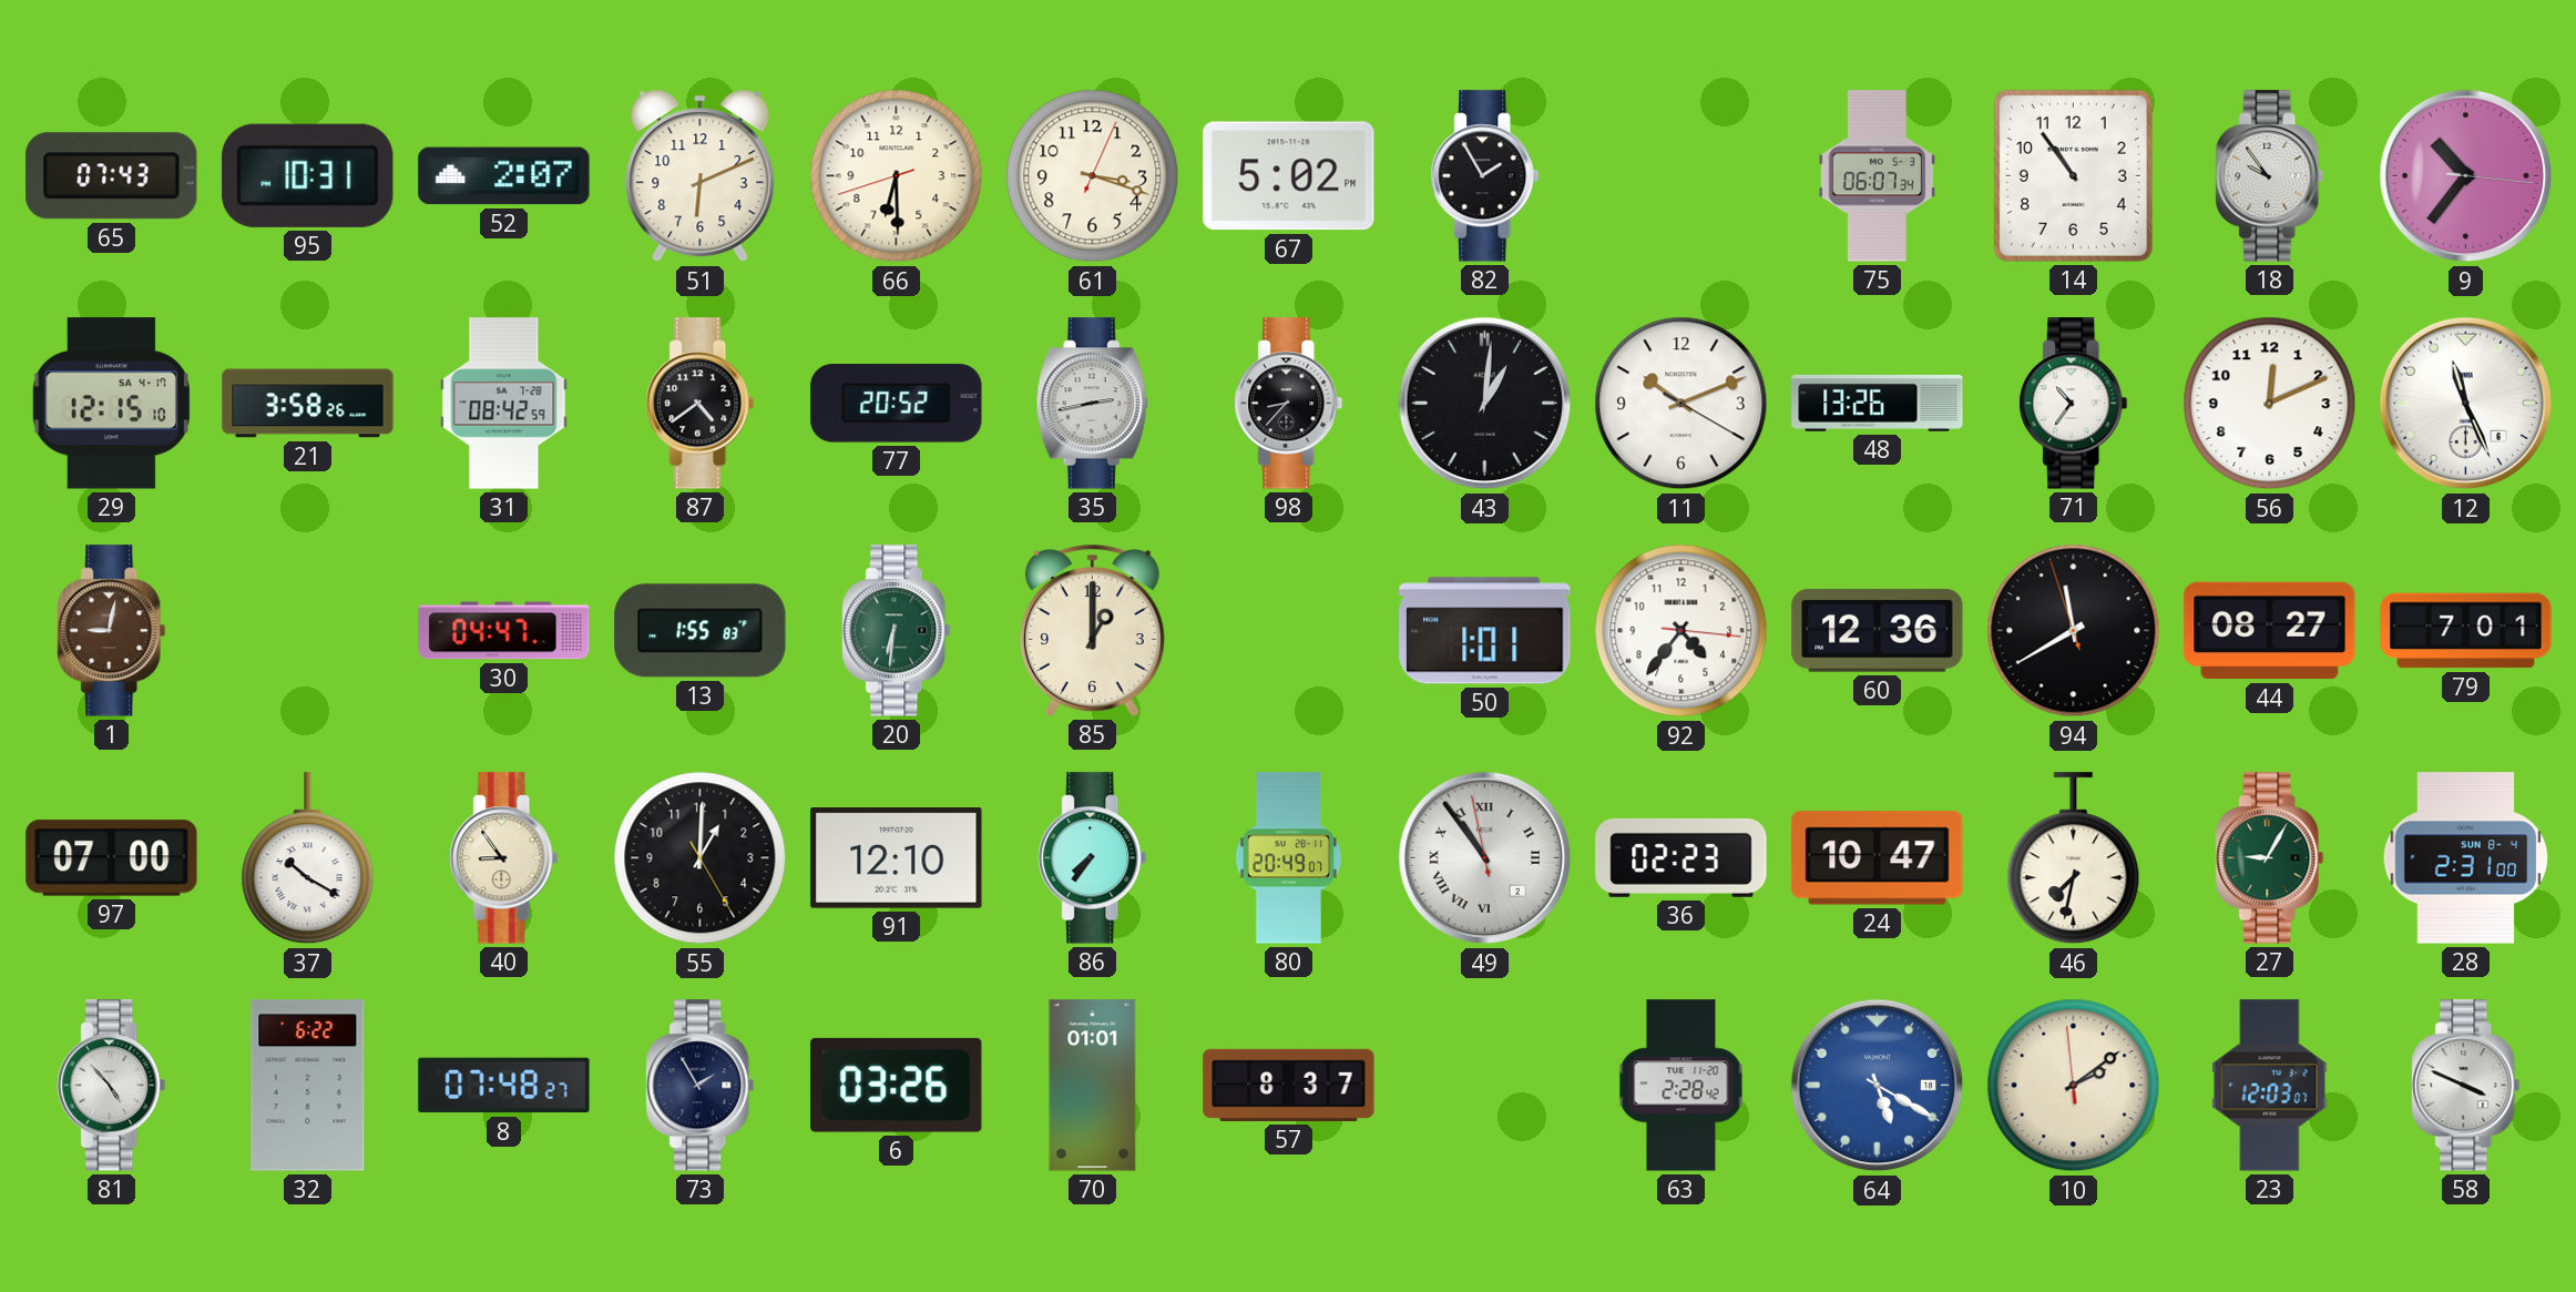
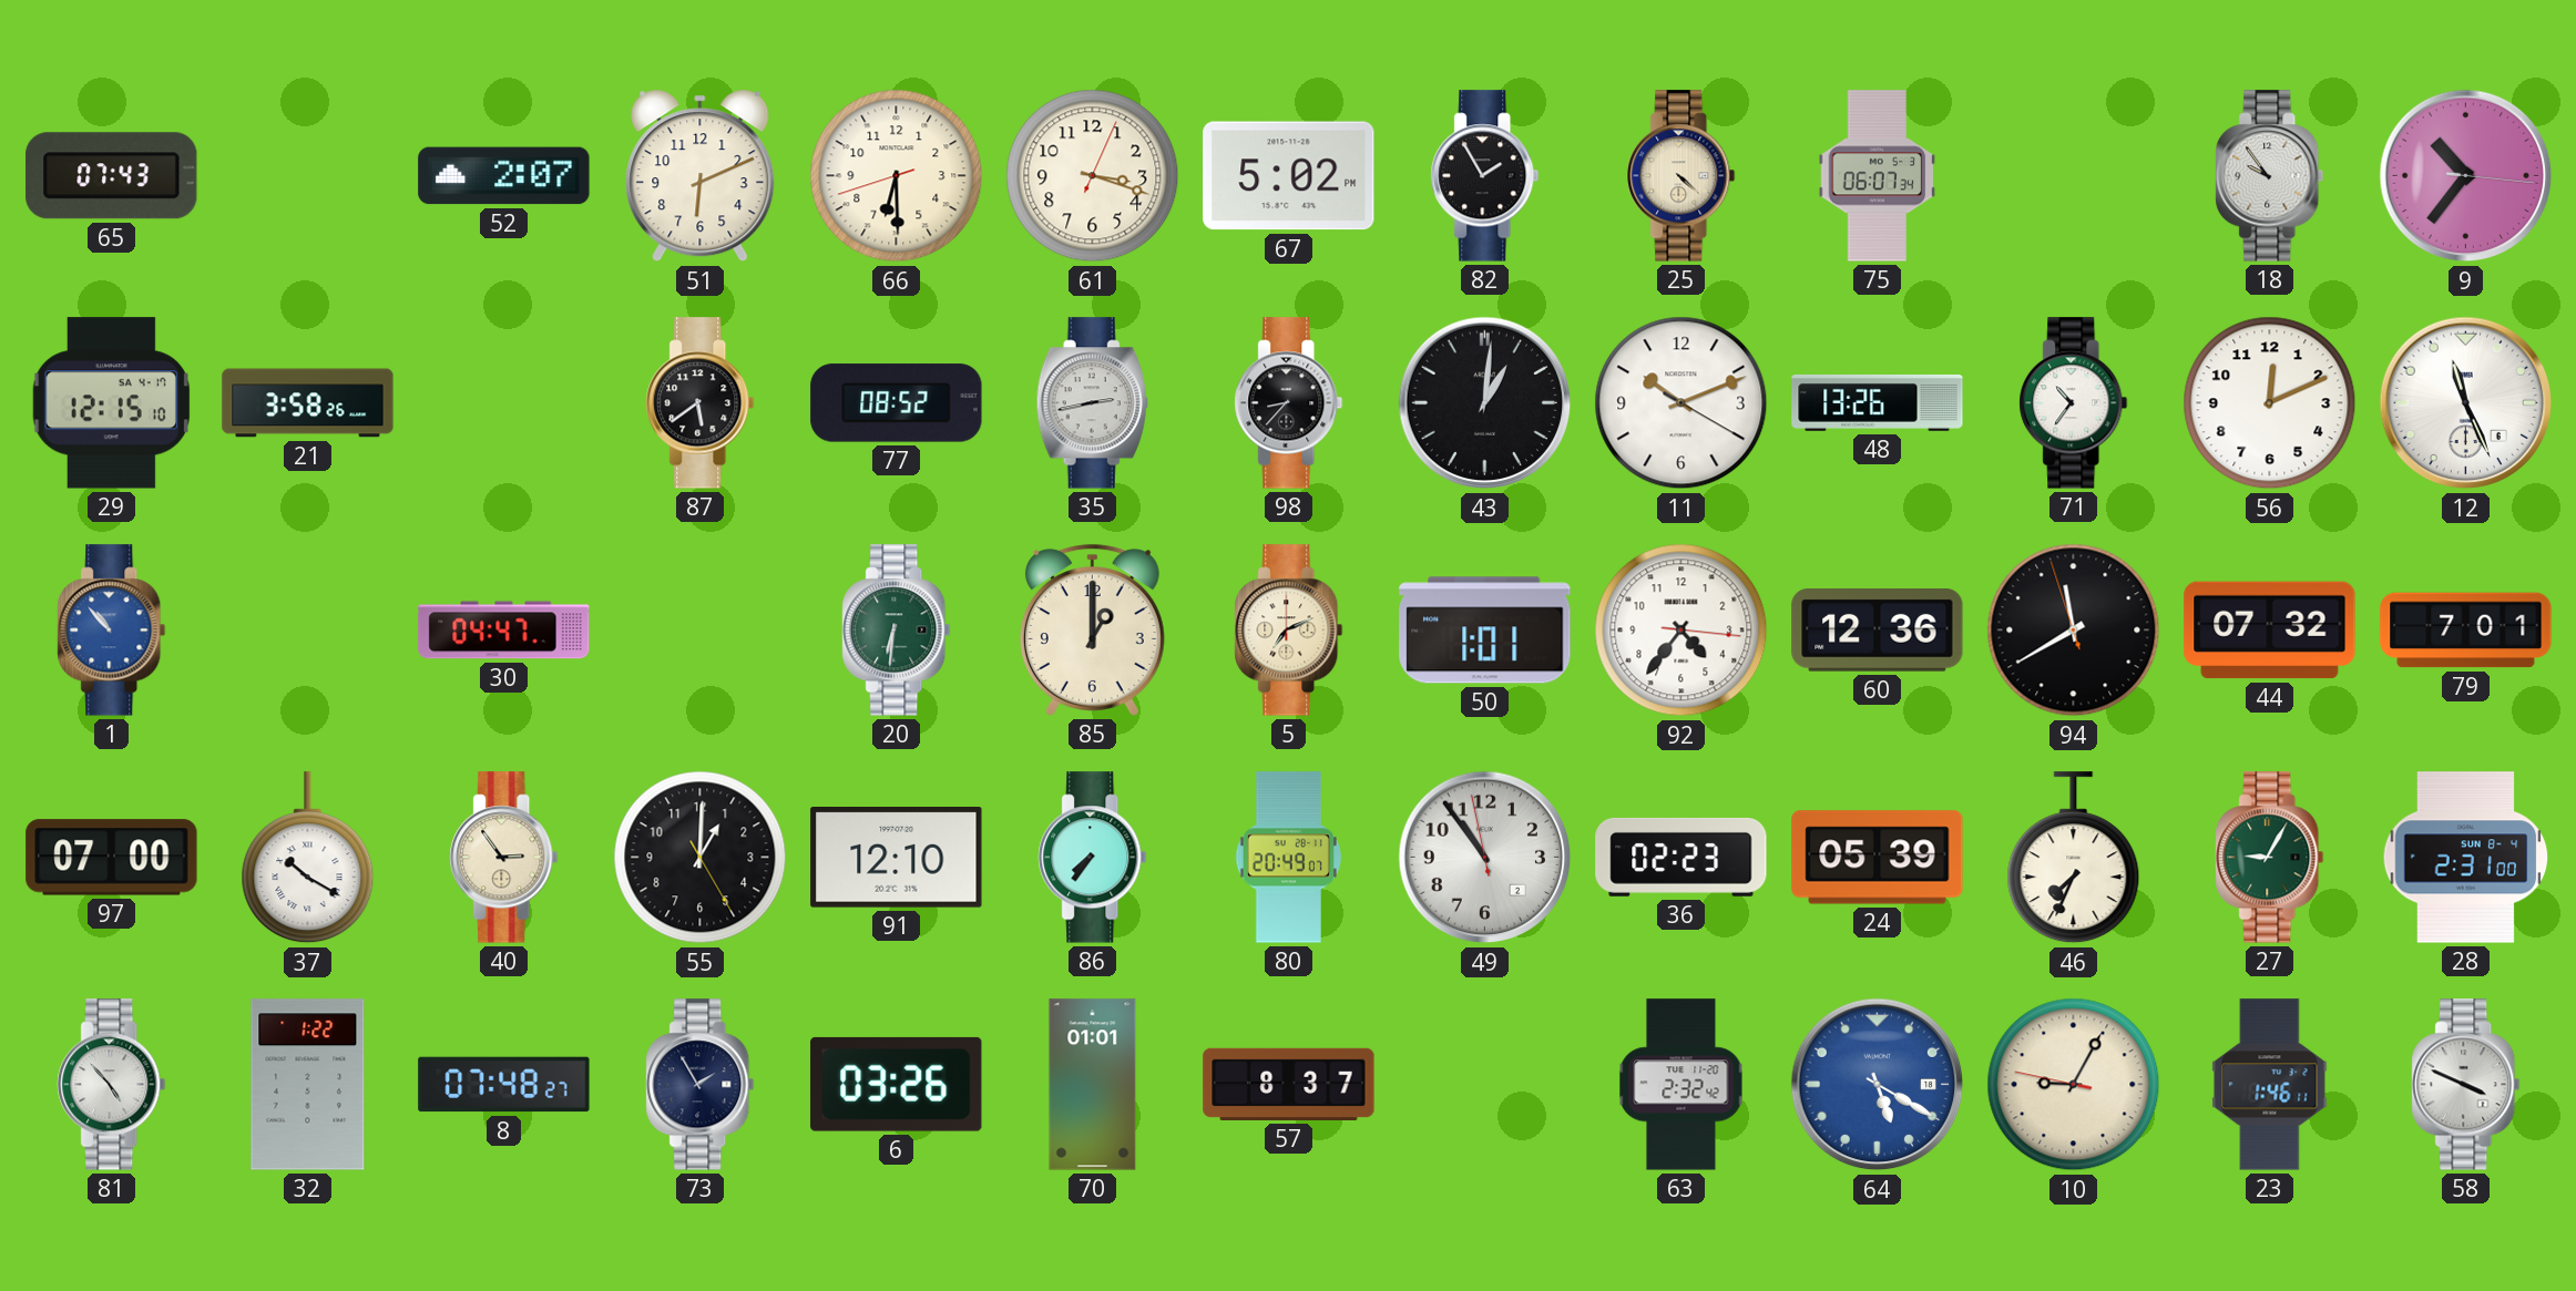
95: 10:31 -> none
25: none -> 4:22
14: 10:54 -> none
31: 08:42 -> none
87: 4:39 -> 5:39
77: 20:52 -> 08:52
1: 9:02 -> 10:53
1 dial: brown -> blue
13: 1:55 -> none
5: none -> 7:11
44: 08:27 -> 07:32
40: 8:54 -> 2:54
49 numerals: Roman -> Arabic
24: 10:47 -> 05:39
46: 7:32 -> 7:34
32: 6:22 -> 1:22
63: 2:28 -> 2:32
10: 2:08 -> 9:04
23: 12:03 -> 1:46
